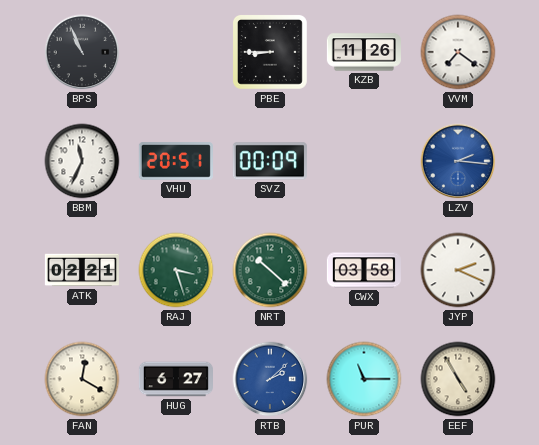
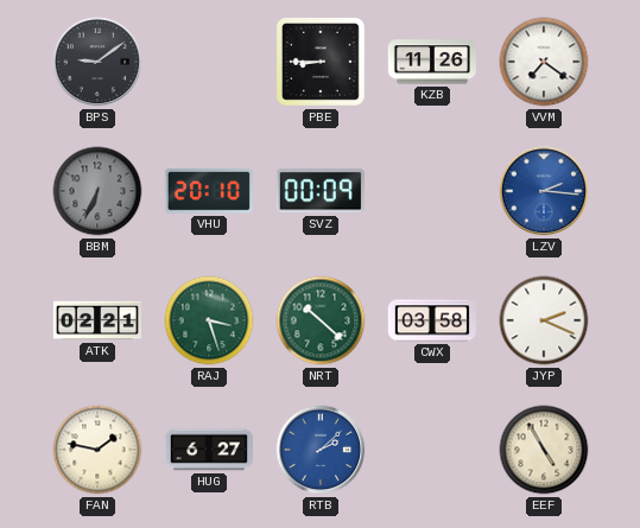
BPS: 10:56 -> 9:09
BBM: 11:34 -> 6:34
BBM dial: white -> grey
VHU: 20:51 -> 20:10
FAN: 12:20 -> 1:47
PUR: 11:15 -> none
